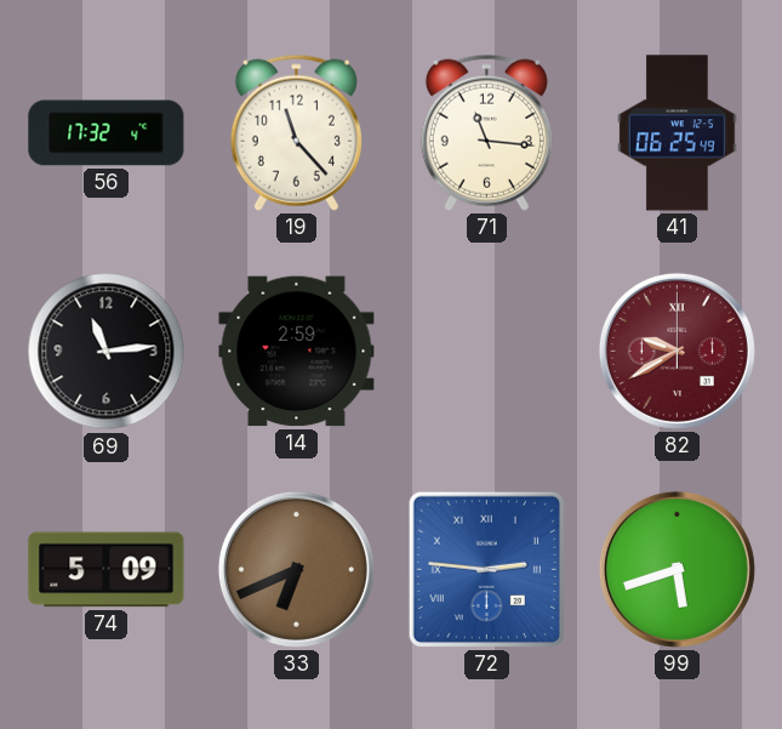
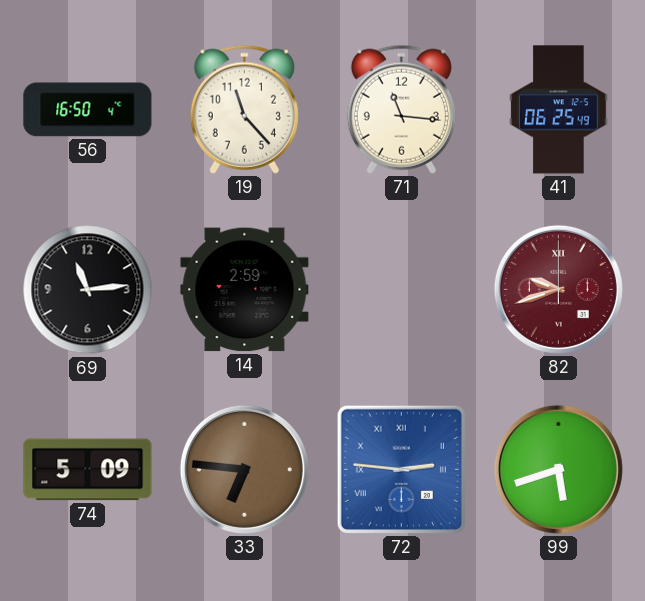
56: 17:32 -> 16:50
82: 9:40 -> 9:42
33: 6:41 -> 6:46
